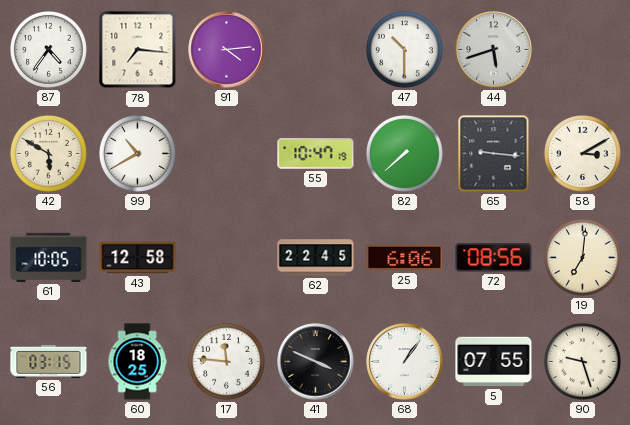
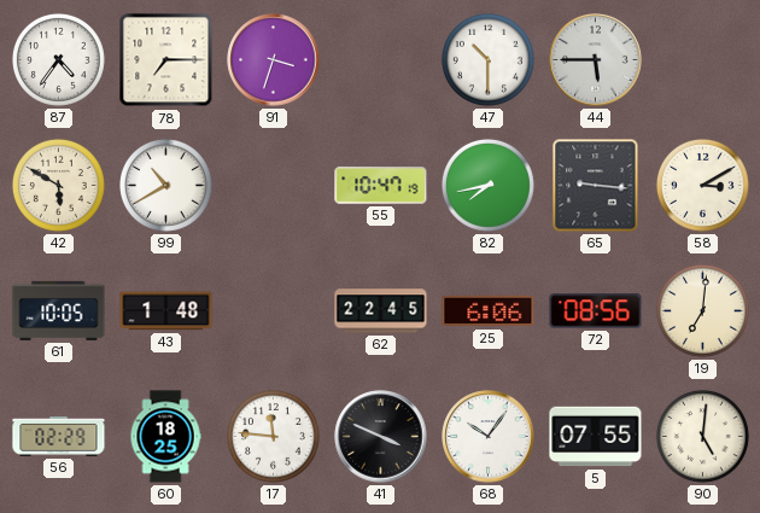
78: 7:16 -> 7:15
91: 4:14 -> 3:33
44: 5:42 -> 5:45
82: 7:38 -> 7:43
43: 12:58 -> 1:48
56: 03:15 -> 02:29
68: 1:06 -> 10:06
90: 9:27 -> 5:01
